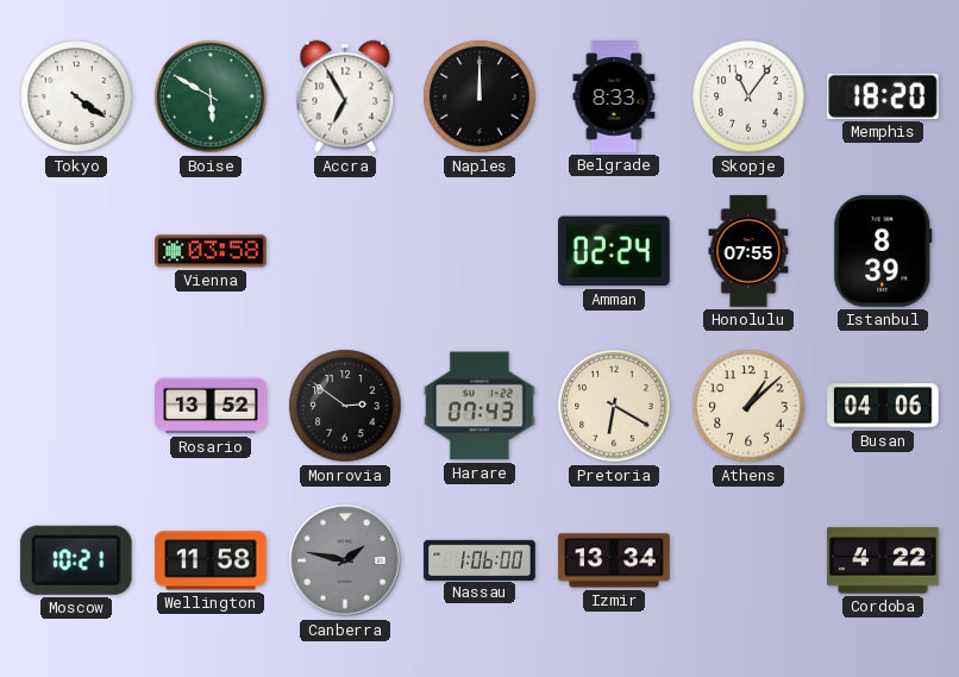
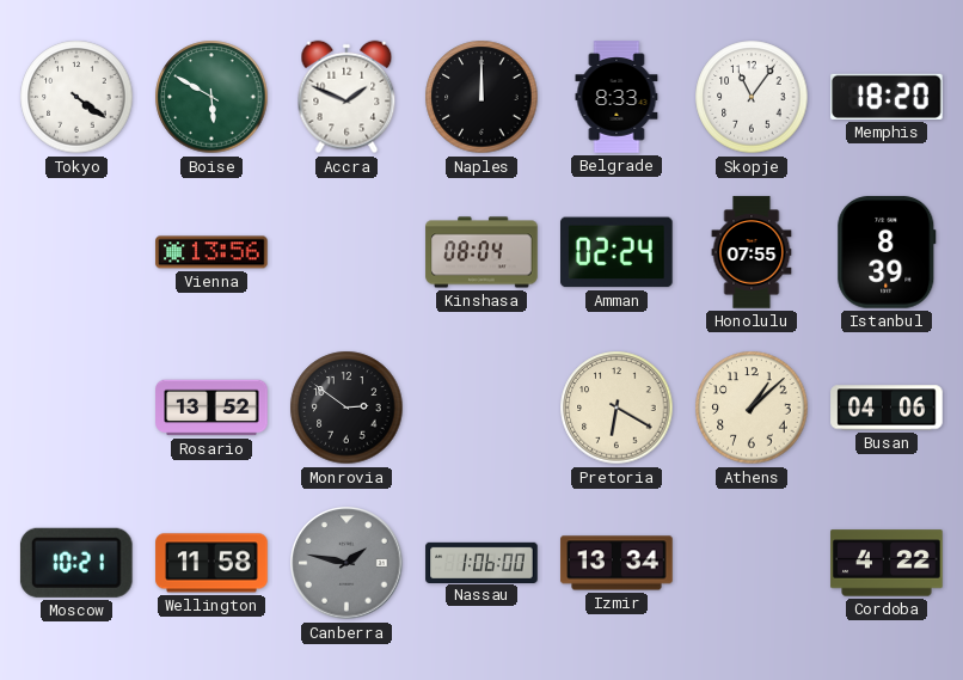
Accra: 6:55 -> 1:49
Vienna: 03:58 -> 13:56
Kinshasa: none -> 08:04
Harare: 07:43 -> none
